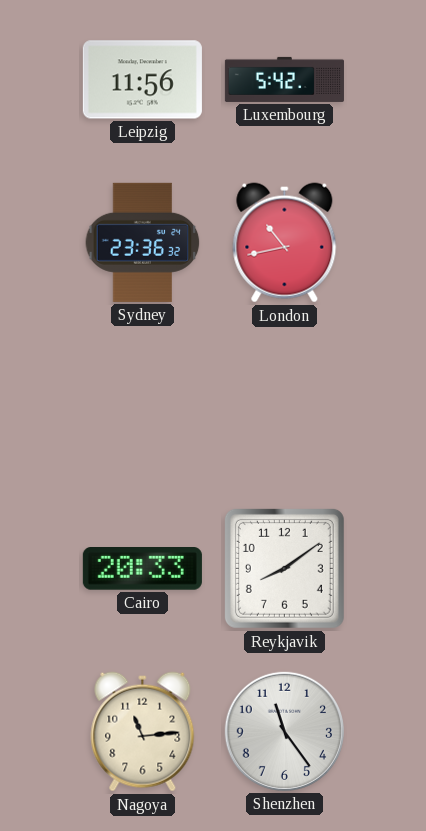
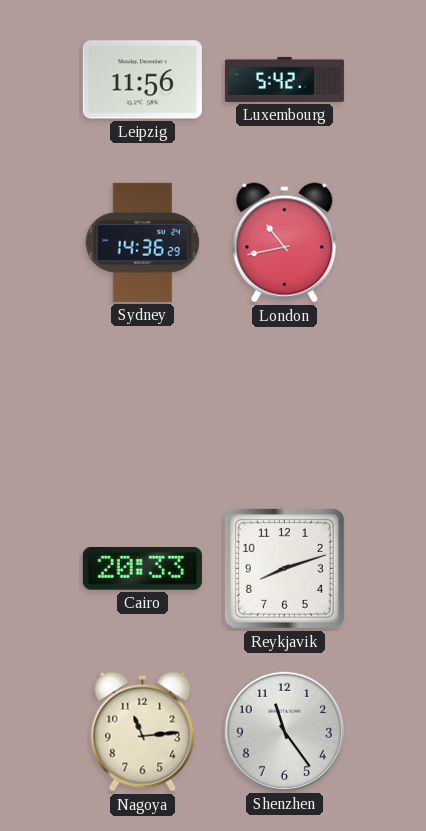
Sydney: 23:36 -> 14:36
Reykjavik: 8:09 -> 8:12
